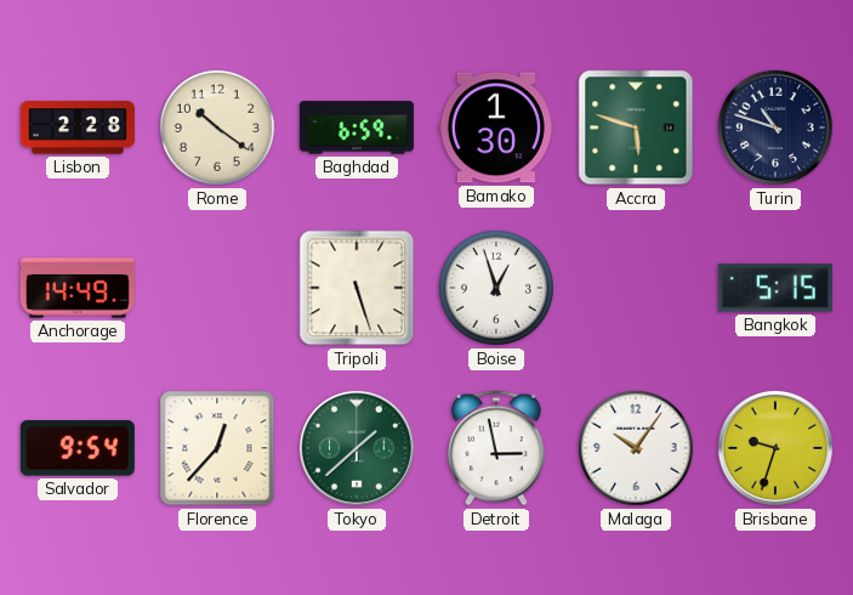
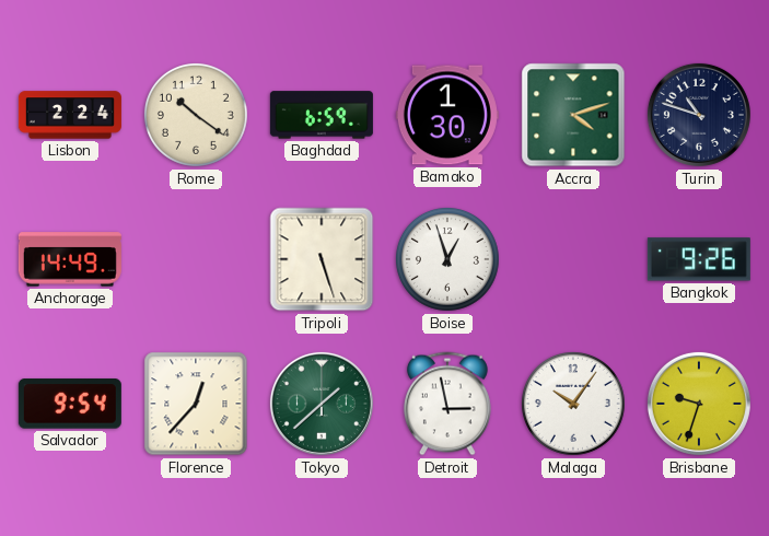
Lisbon: 2:28 -> 2:24
Accra: 5:48 -> 4:12
Bangkok: 5:15 -> 9:26
